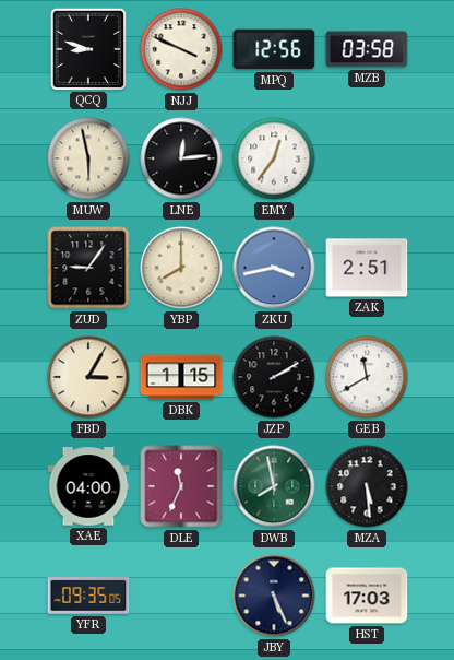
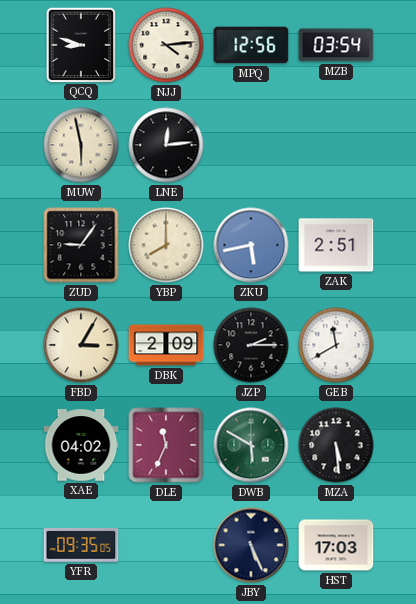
NJJ: 3:49 -> 4:14
MZB: 03:58 -> 03:54
EMY: 12:36 -> none
ZKU: 3:43 -> 5:43
DBK: 1:15 -> 2:09
JZP: 2:10 -> 2:15
XAE: 04:00 -> 04:02
DWB: 7:58 -> 5:50
